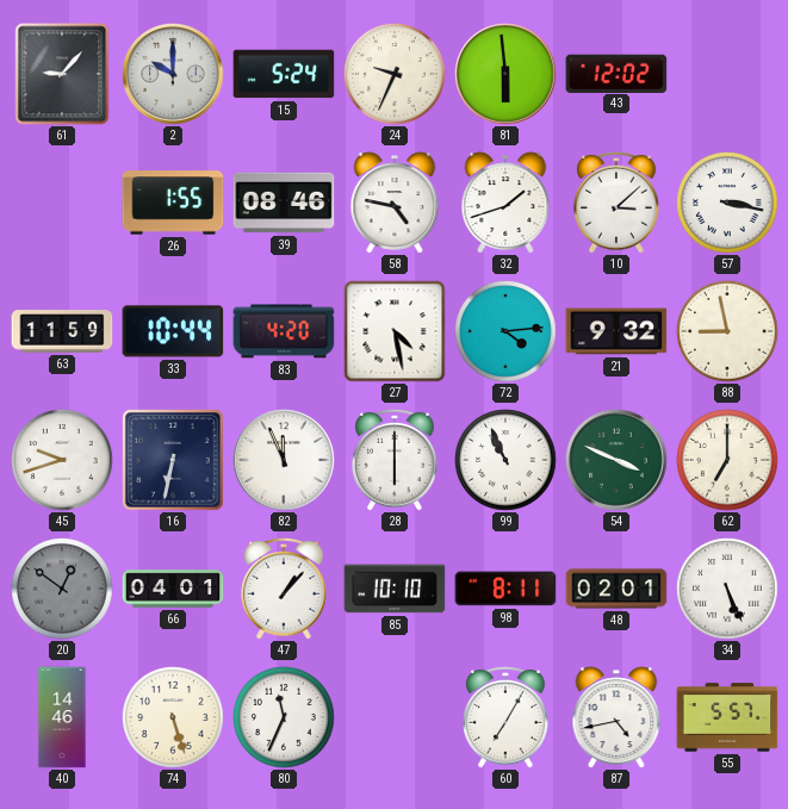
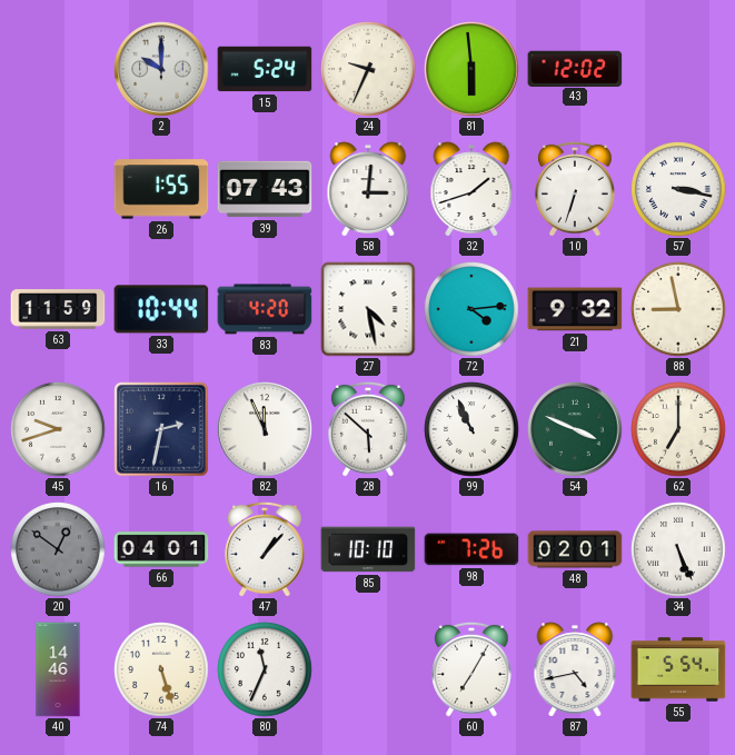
61: 9:07 -> none
39: 08:46 -> 07:43
58: 4:47 -> 3:01
10: 3:08 -> 6:33
16: 6:32 -> 2:32
28: 6:00 -> 5:52
98: 8:11 -> 7:26
55: 5:57 -> 5:54
